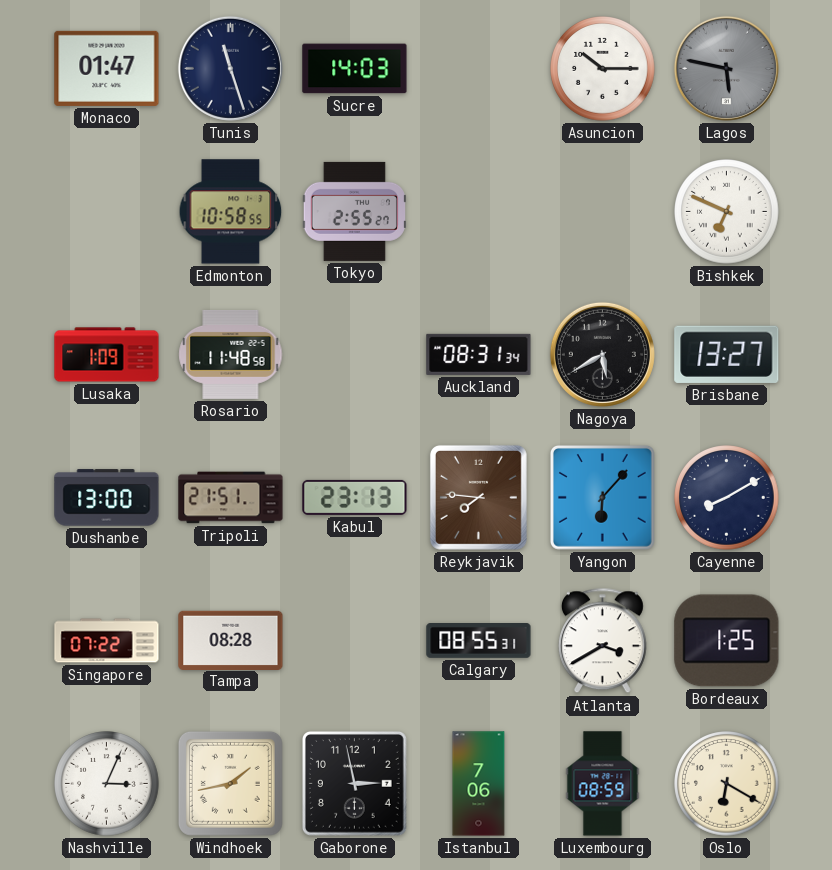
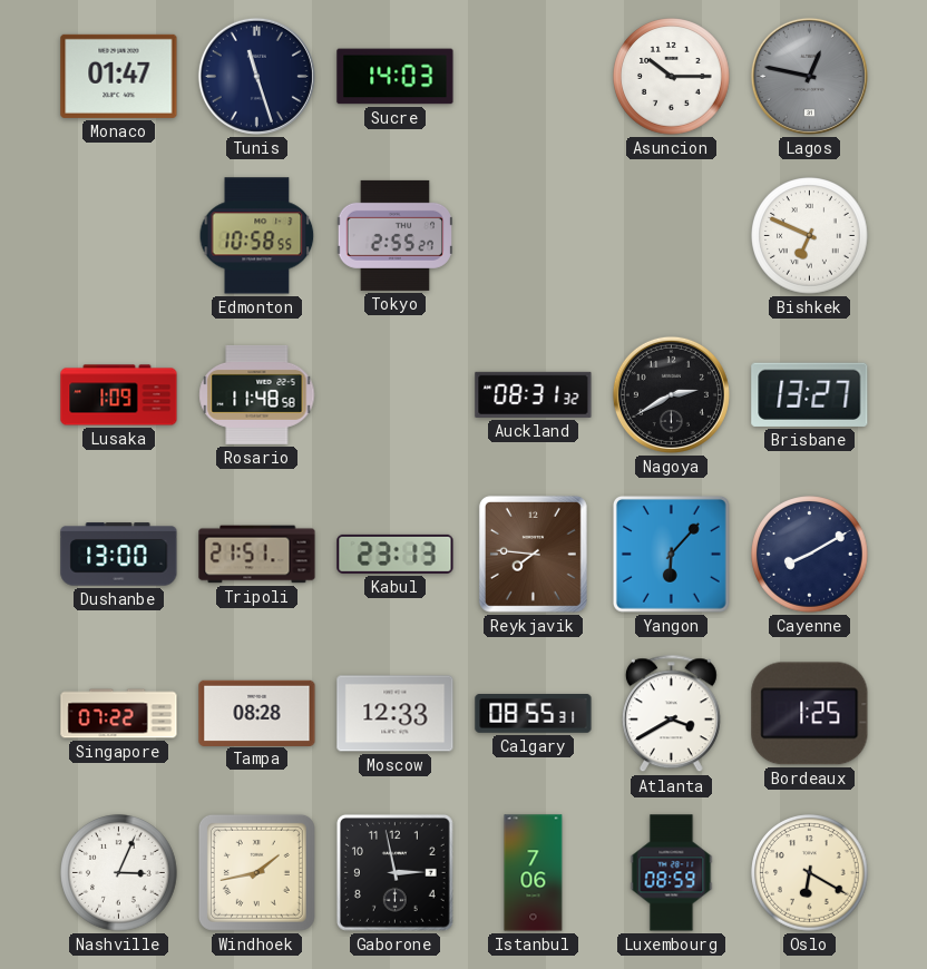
Lagos: 5:47 -> 12:47
Auckland: 08:31:34 -> 08:31:32
Nagoya: 5:40 -> 2:40
Moscow: none -> 12:33
